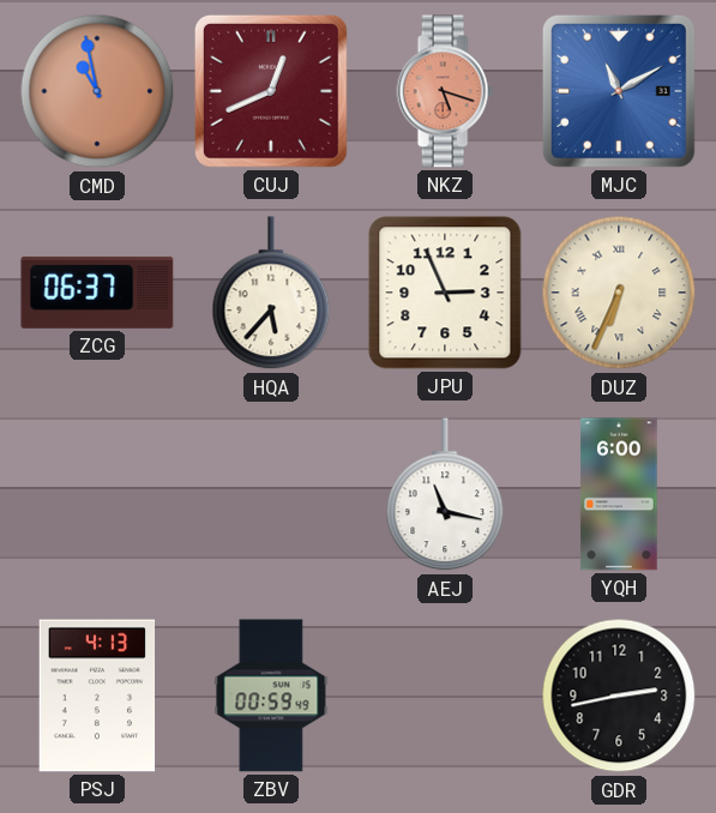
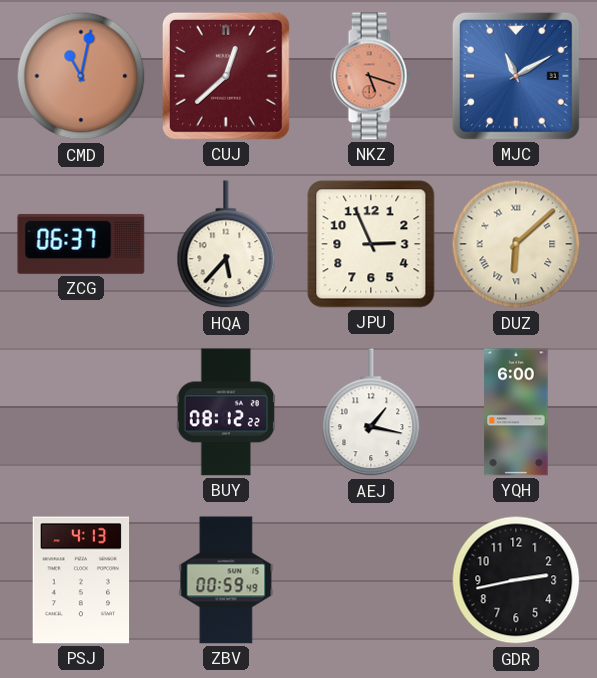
CMD: 10:58 -> 11:02
CUJ: 12:41 -> 12:38
DUZ: 6:34 -> 6:08
BUY: none -> 08:12
AEJ: 11:17 -> 1:17
